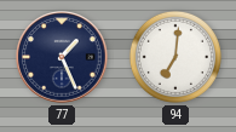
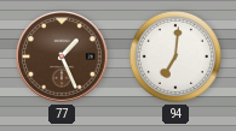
77 dial: navy -> brown
